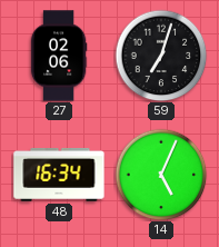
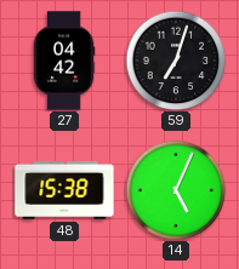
27: 02:06 -> 04:42
48: 16:34 -> 15:38
